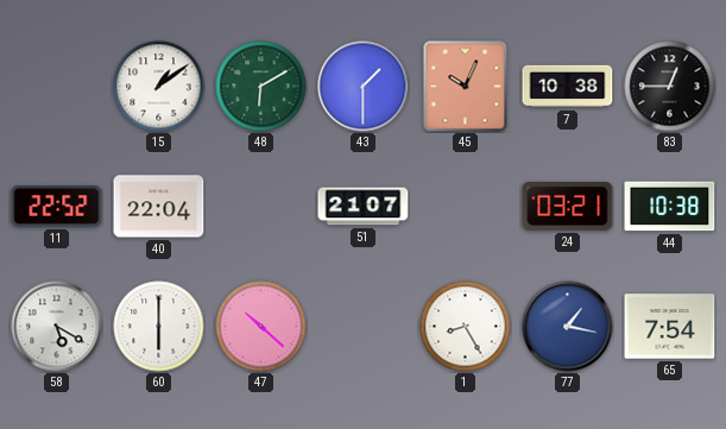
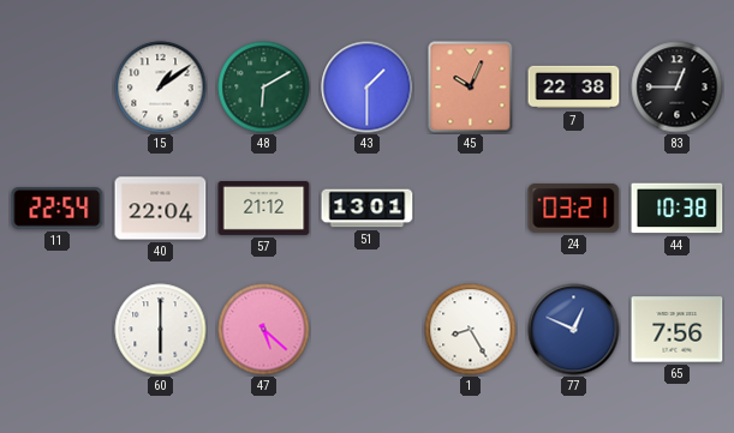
7: 10:38 -> 22:38
11: 22:52 -> 22:54
57: none -> 21:12
51: 21:07 -> 13:01
58: 5:20 -> none
47: 10:22 -> 5:22
77: 1:17 -> 12:49
65: 7:54 -> 7:56
